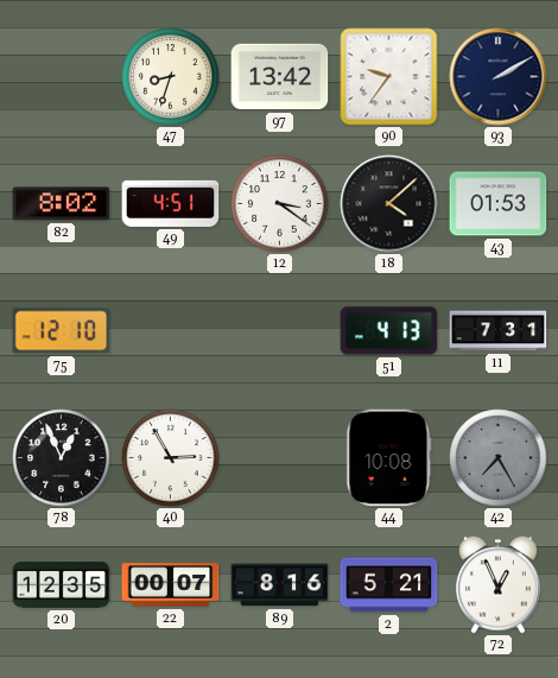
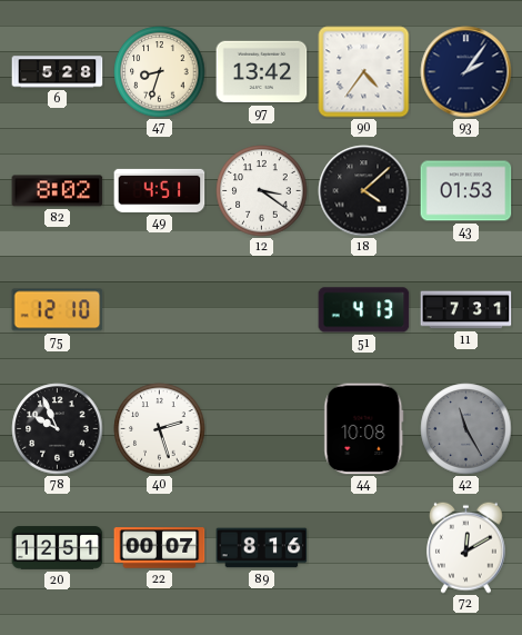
6: none -> 5:28
90: 9:36 -> 4:36
93: 2:10 -> 2:06
78: 12:56 -> 9:56
40: 2:55 -> 2:27
42: 7:25 -> 11:25
20: 12:35 -> 12:51
2: 5:21 -> none
72: 12:56 -> 12:10
